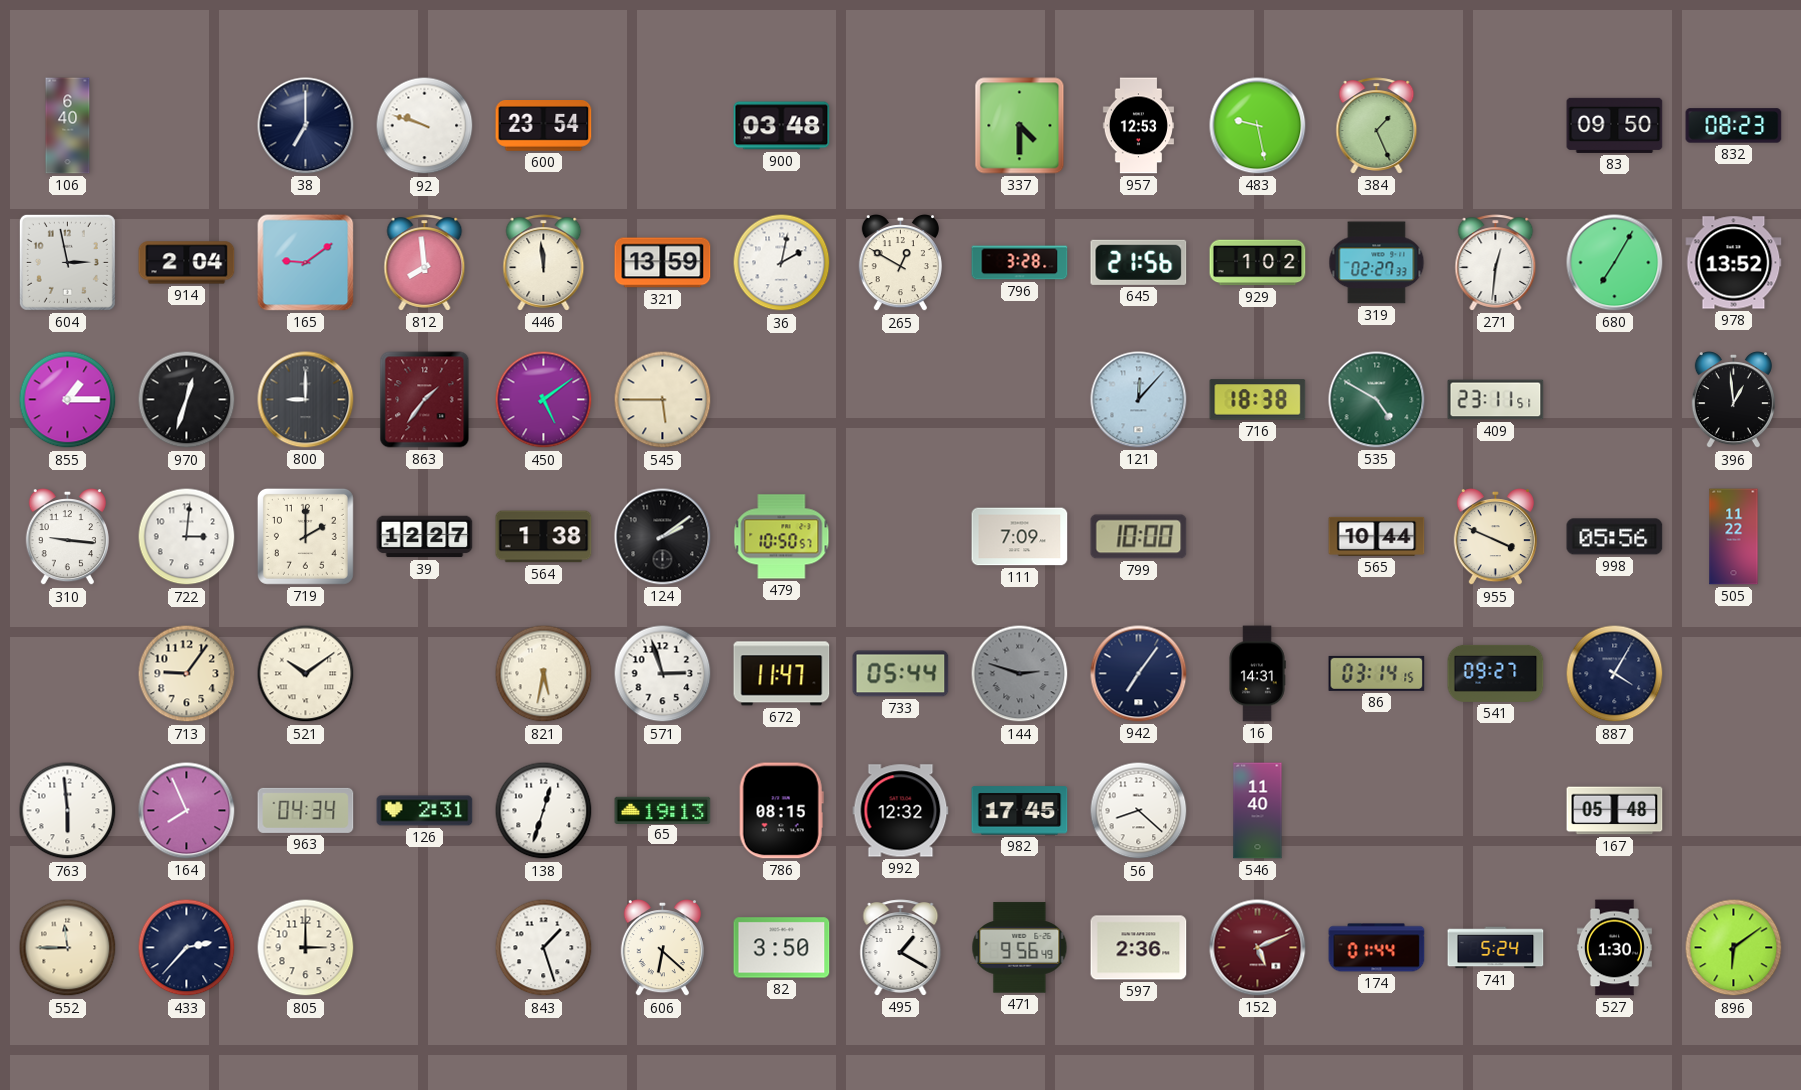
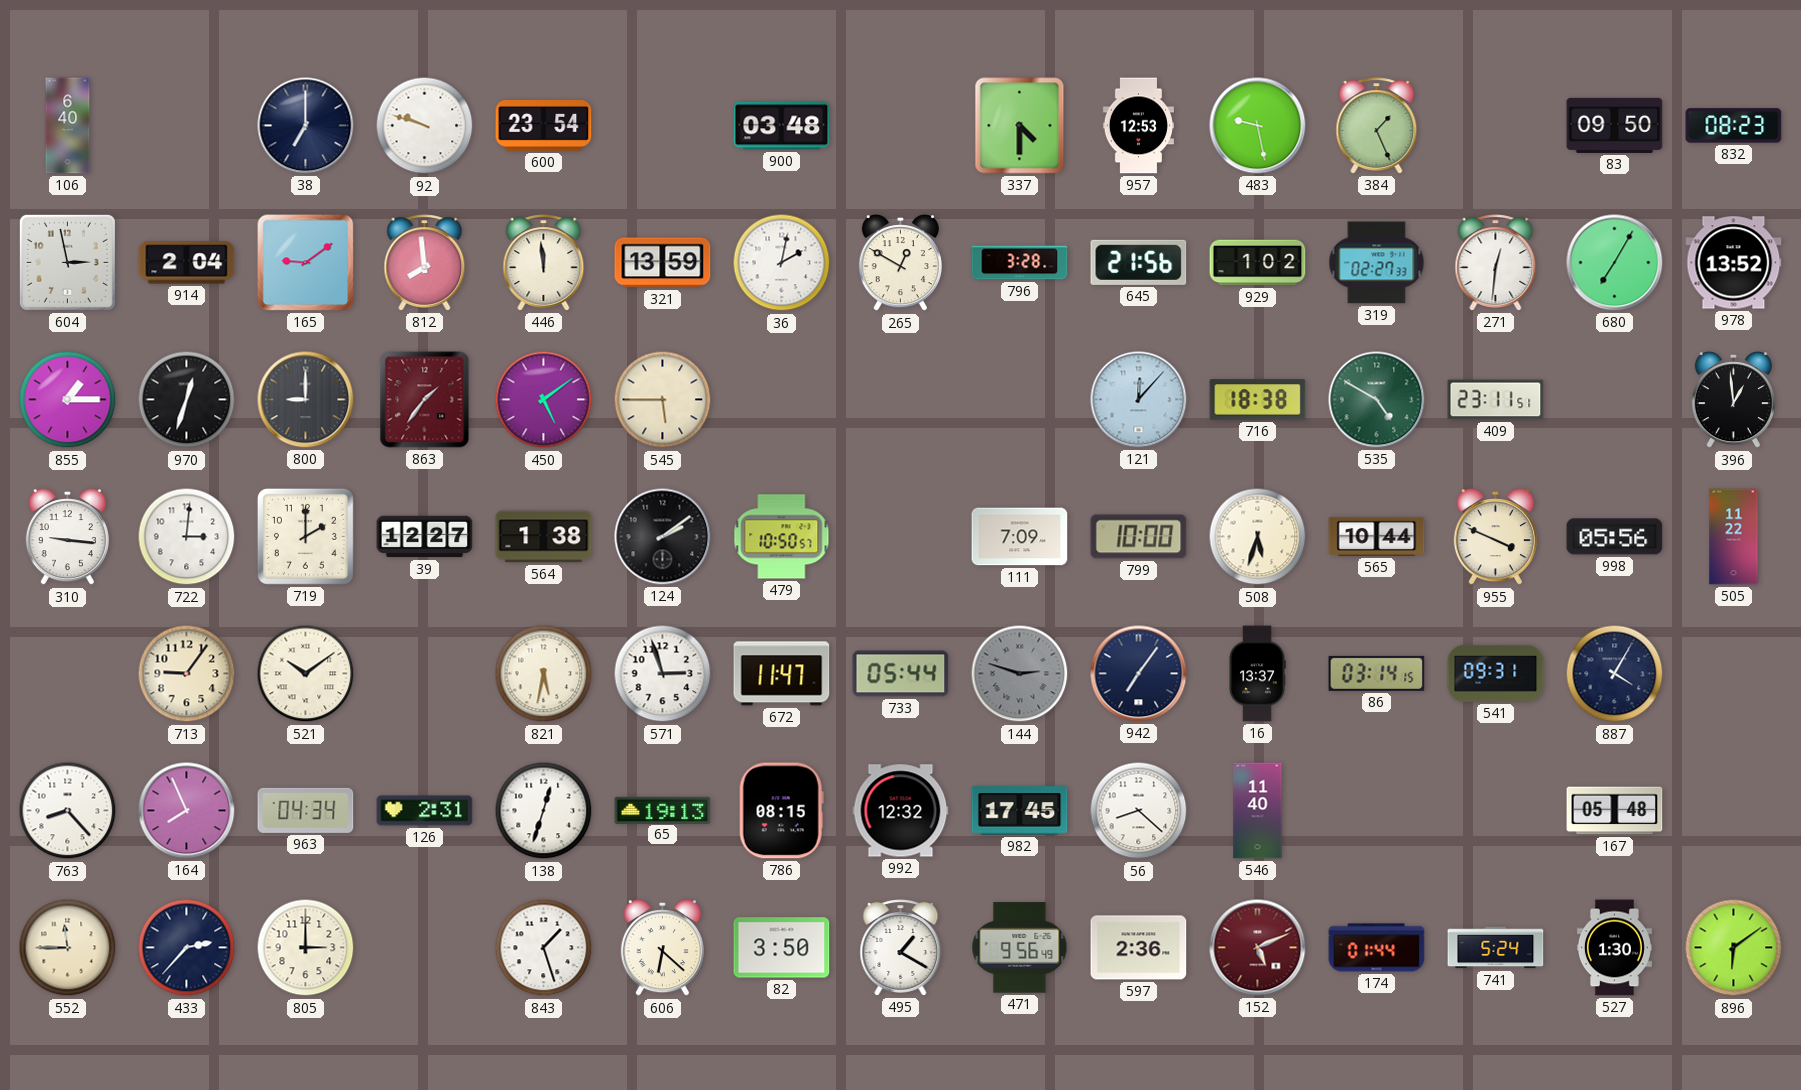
508: none -> 5:33
16: 14:31 -> 13:37
541: 09:27 -> 09:31
763: 5:59 -> 8:23
